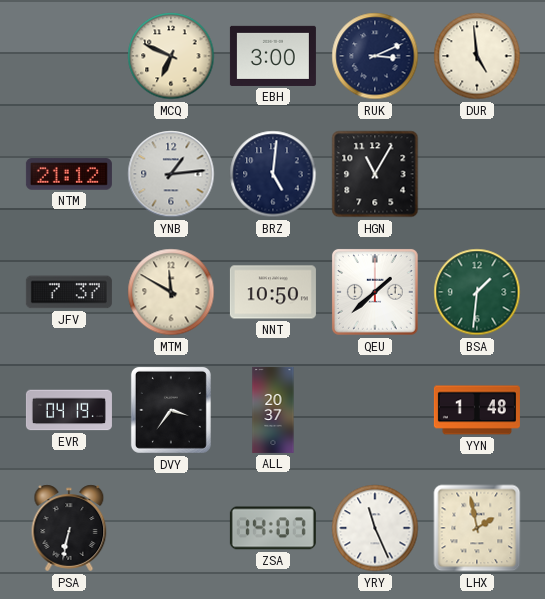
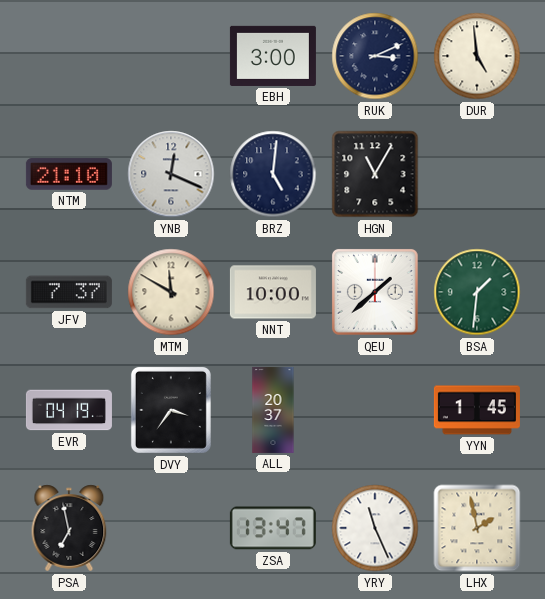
MCQ: 6:49 -> none
NTM: 21:12 -> 21:10
YNB: 1:14 -> 12:19
NNT: 10:50 -> 10:00
YYN: 1:48 -> 1:45
PSA: 6:32 -> 6:58
ZSA: 14:07 -> 13:47
